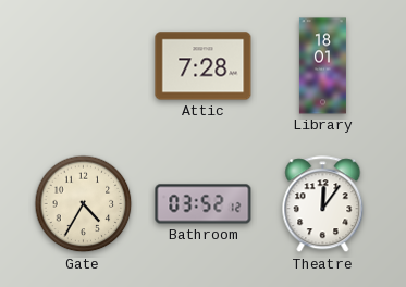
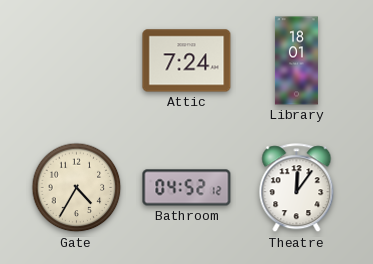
Attic: 7:28 -> 7:24
Bathroom: 03:52 -> 04:52
